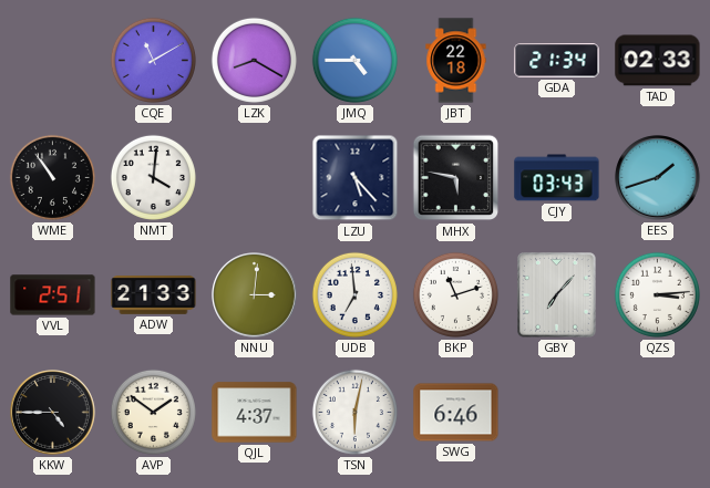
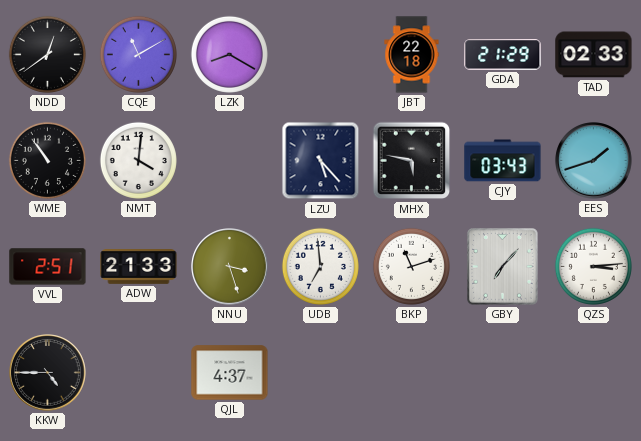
NDD: none -> 12:39
JMQ: 4:45 -> none
GDA: 21:34 -> 21:29
NNU: 3:01 -> 3:27
AVP: 1:51 -> none
TSN: 6:02 -> none
SWG: 6:46 -> none
